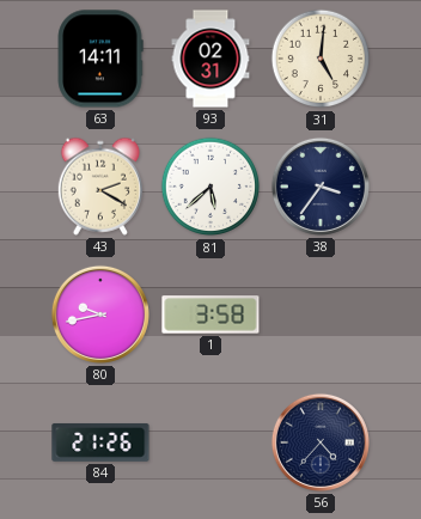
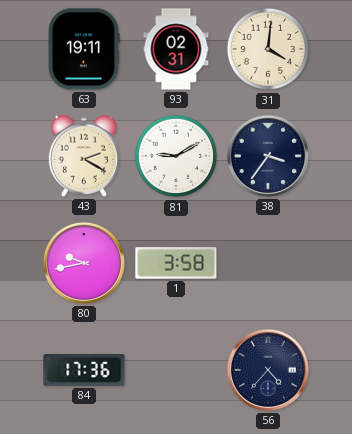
63: 14:11 -> 19:11
31: 5:01 -> 4:01
81: 5:38 -> 9:10
84: 21:26 -> 17:36
